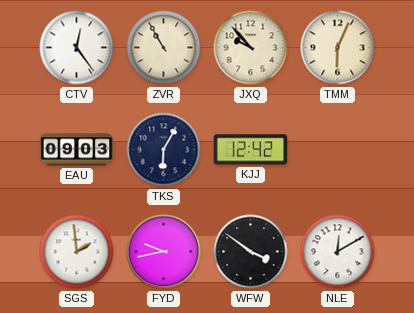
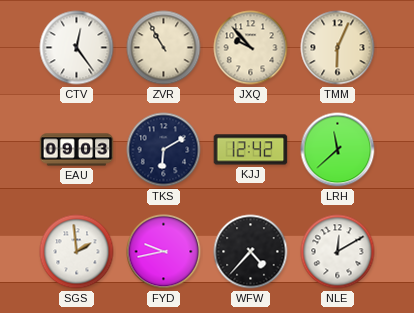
TKS: 6:05 -> 6:10
LRH: none -> 11:38
WFW: 3:51 -> 4:37
